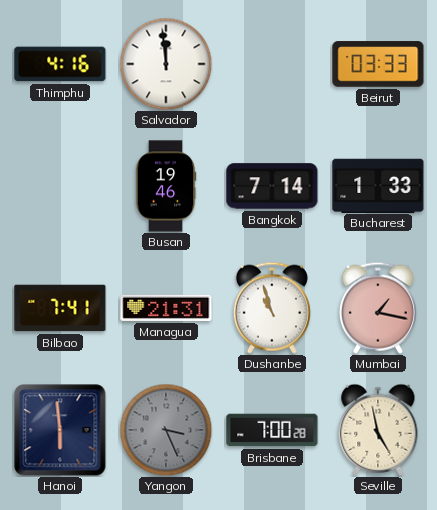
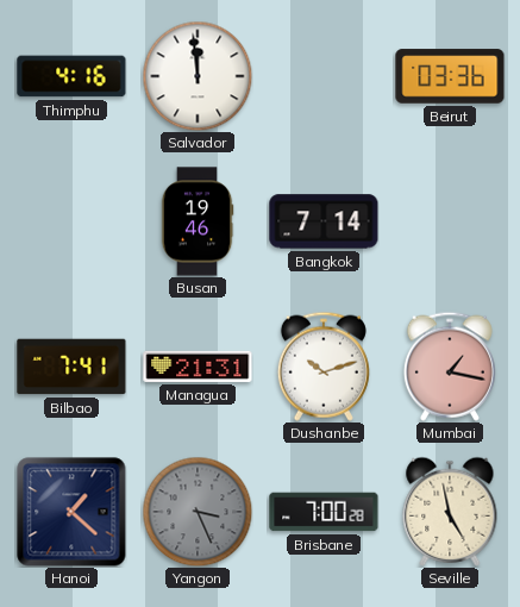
Beirut: 03:33 -> 03:36
Bucharest: 1:33 -> none
Dushanbe: 10:57 -> 10:12
Hanoi: 5:59 -> 1:22
